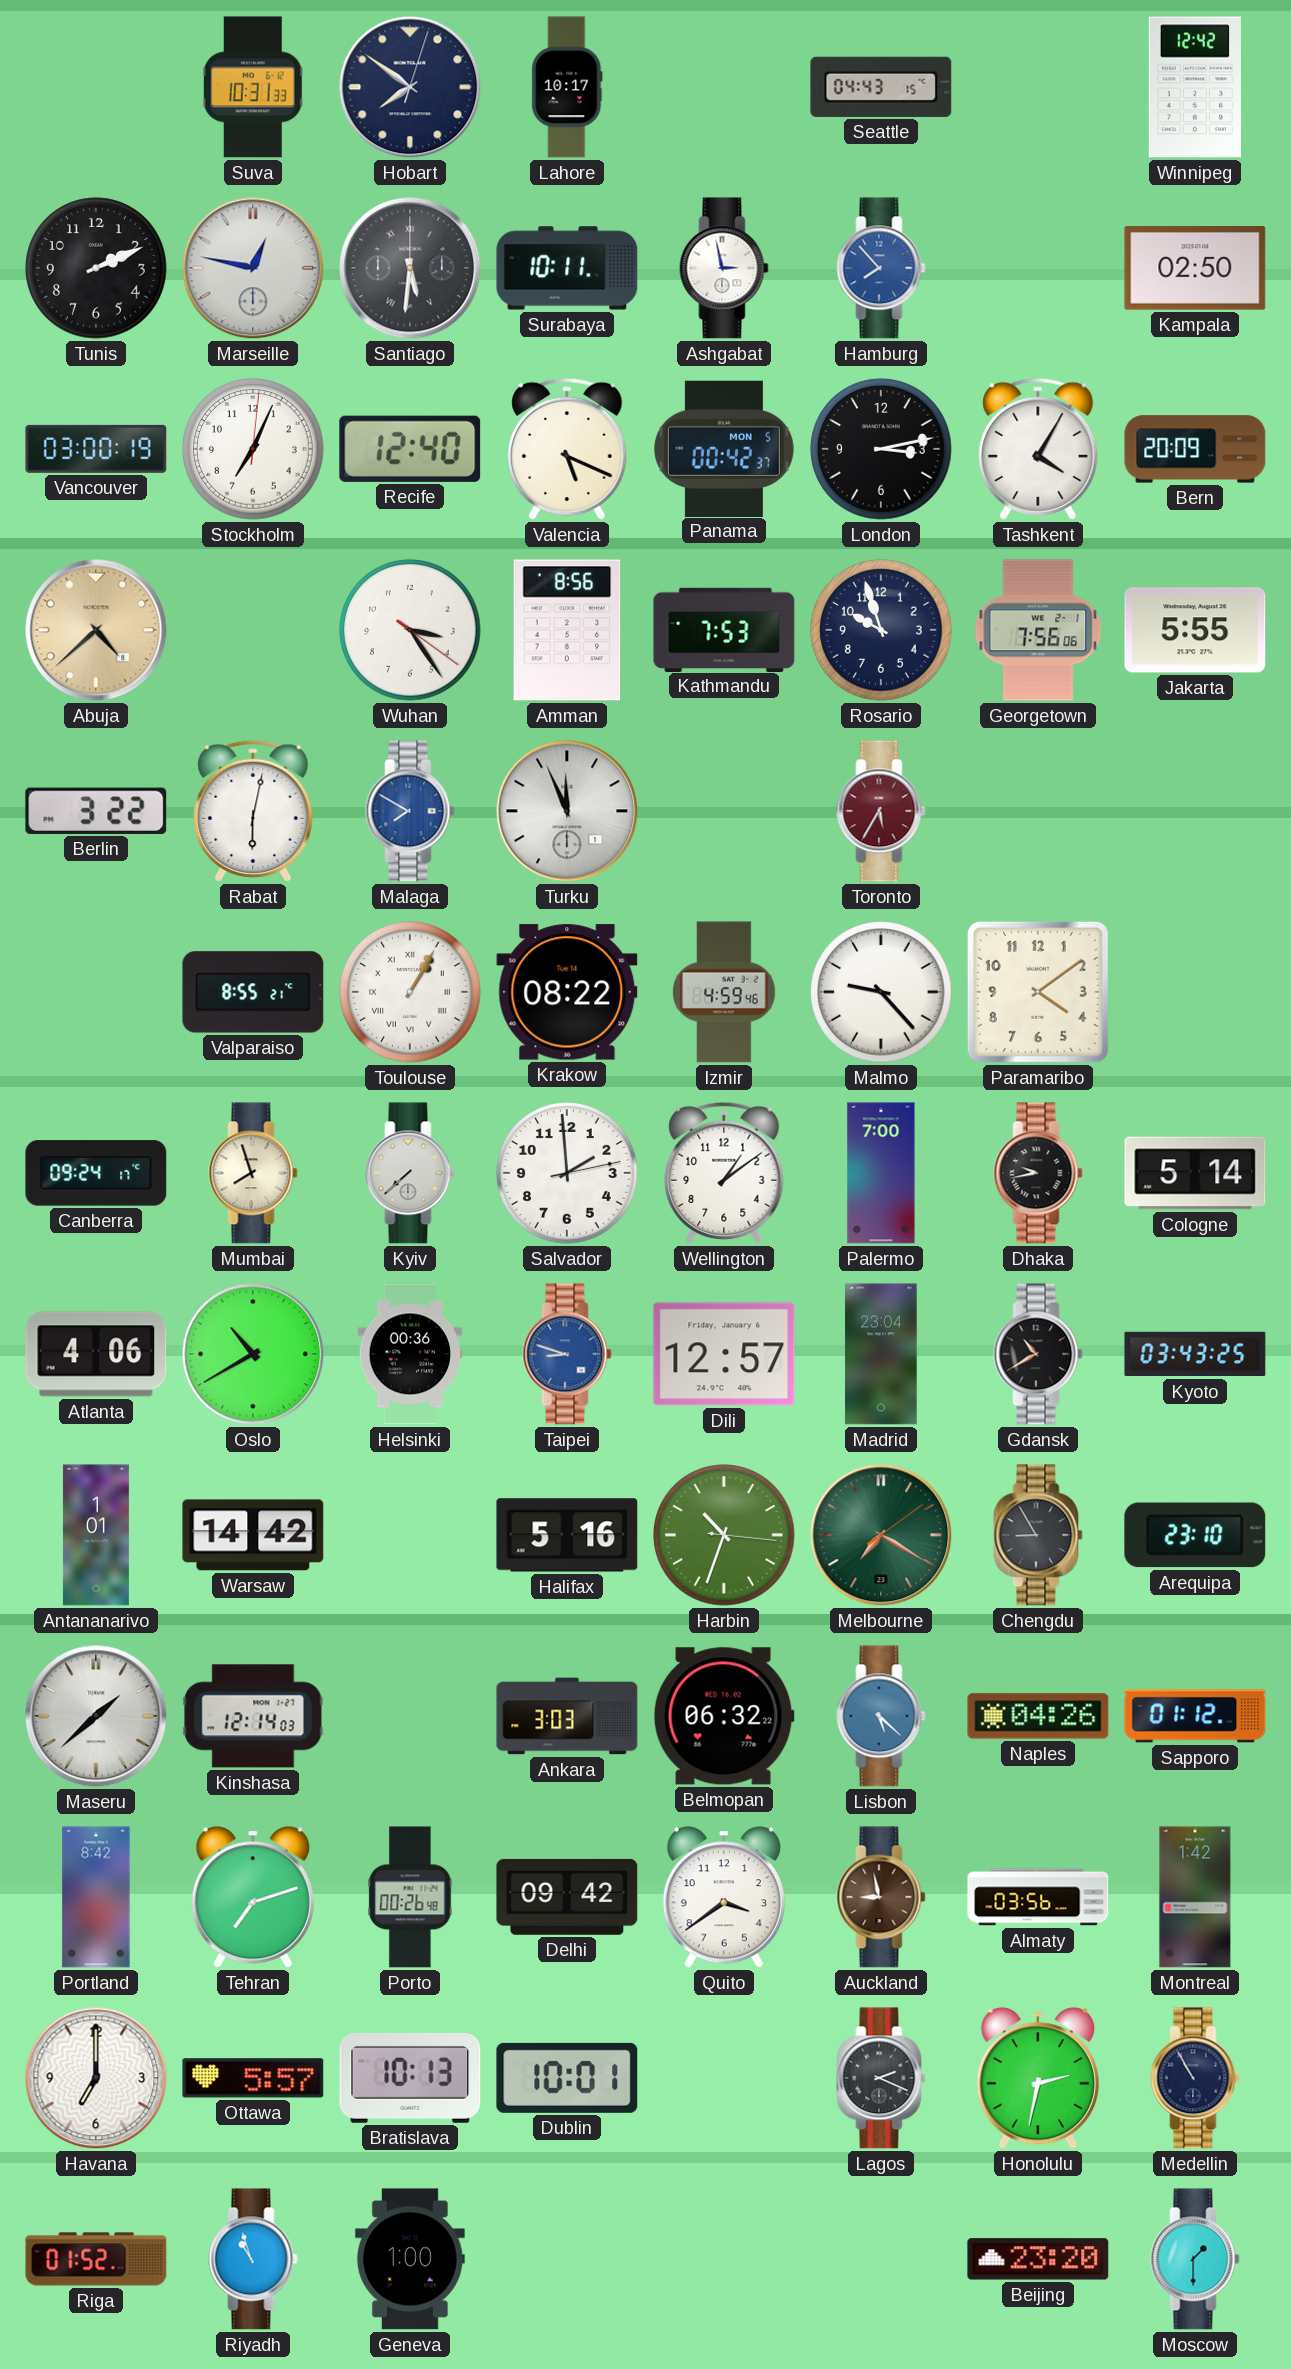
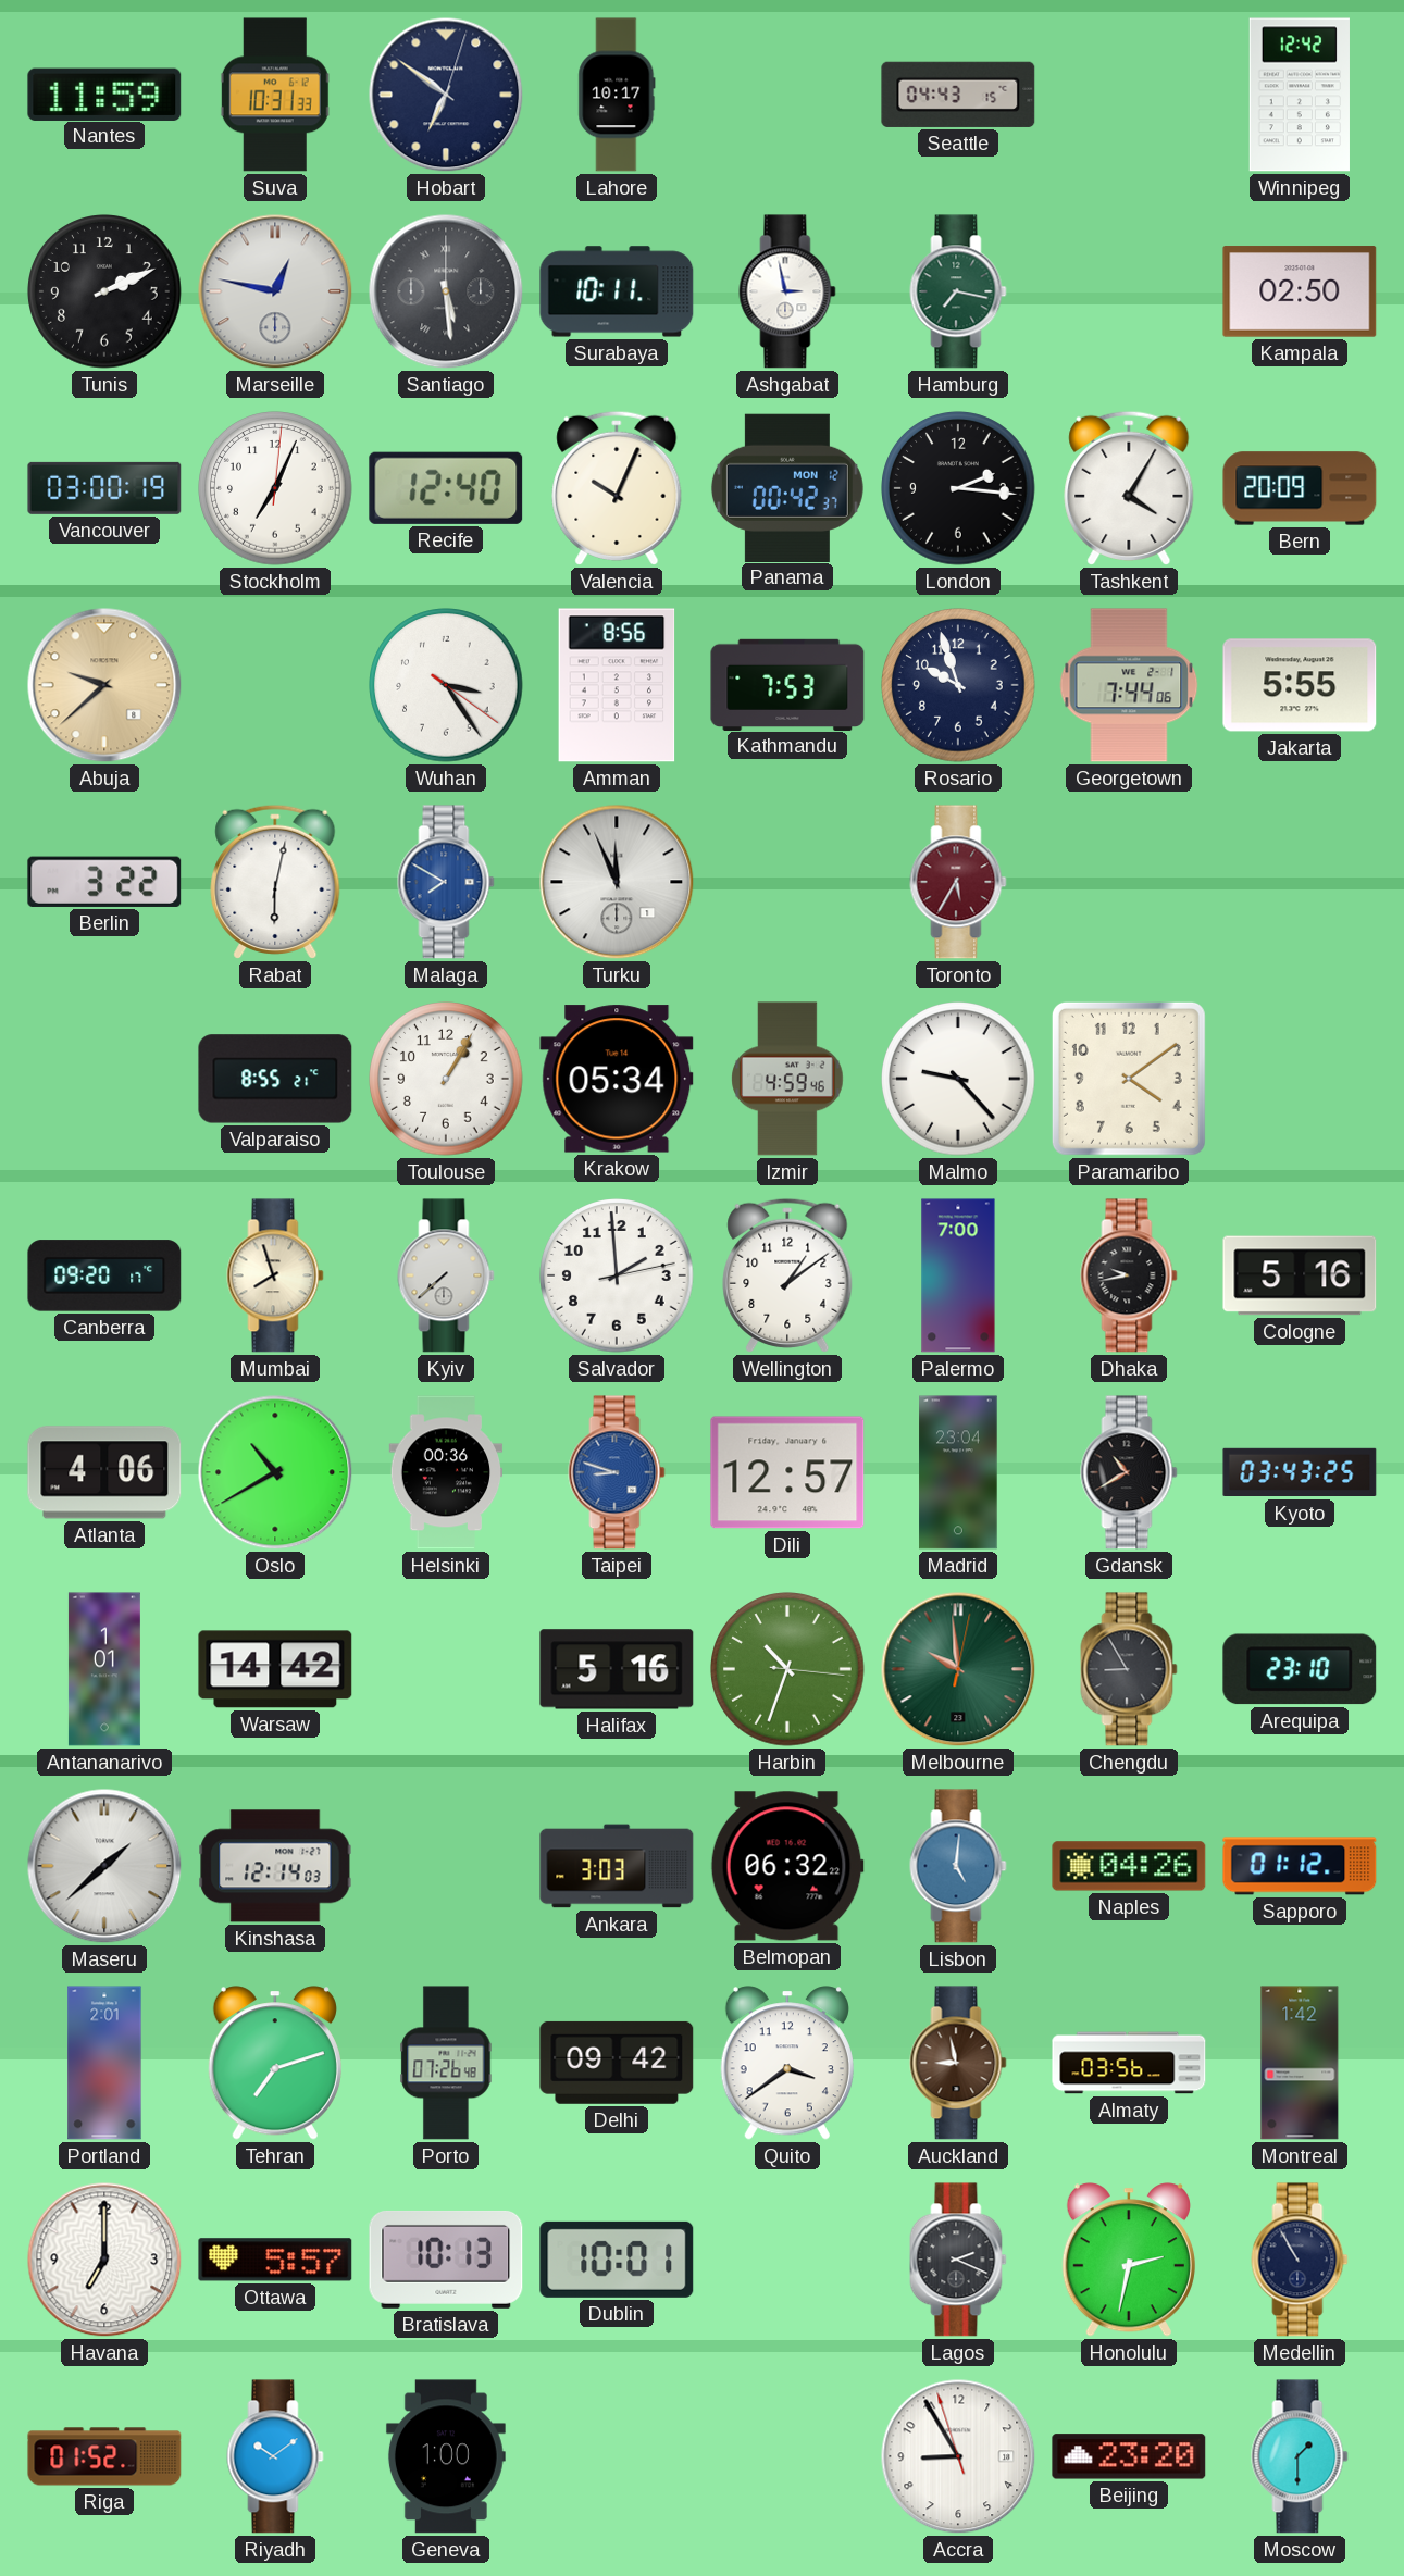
Nantes: none -> 11:59
Hobart: 7:51 -> 6:51
Santiago: 5:31 -> 5:29
Hamburg: 7:53 -> 7:17
Hamburg dial: blue -> green
Valencia: 5:19 -> 10:04
Panama date: MON 5 -> MON 12
London: 3:13 -> 2:16
Abuja: 4:38 -> 9:38
Georgetown: 7:56 -> 7:44
Toulouse numerals: Roman -> Arabic
Krakow: 08:22 -> 05:34
Canberra: 09:24 -> 09:20
Cologne: 5:14 -> 5:16
Melbourne: 7:20 -> 9:59
Lisbon: 5:22 -> 5:01
Portland: 8:42 -> 2:01
Porto: 00:26 -> 07:26
Riyadh: 10:57 -> 10:09
Accra: none -> 8:54
